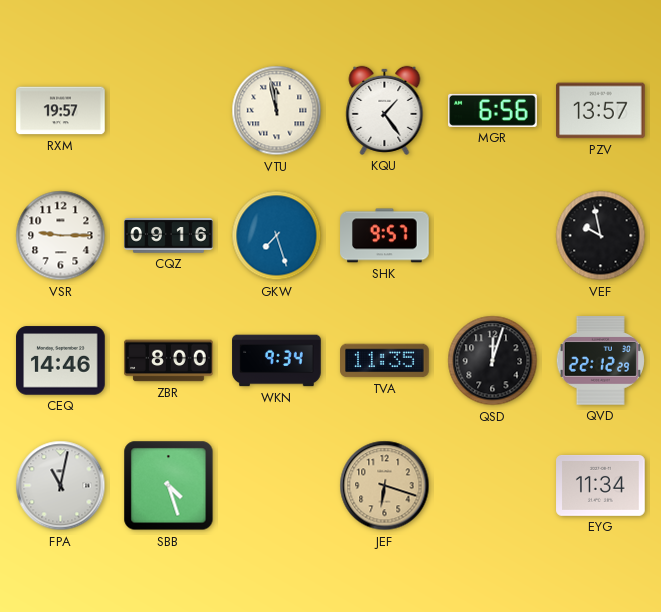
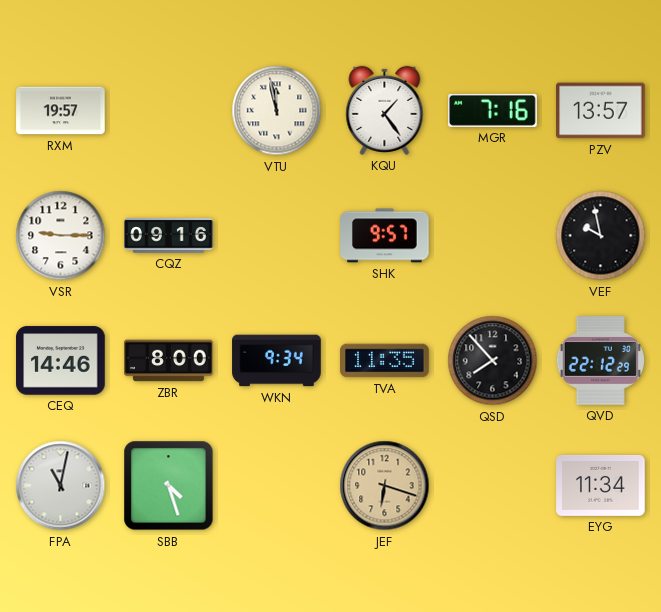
MGR: 6:56 -> 7:16
GKW: 7:27 -> none
QSD: 12:03 -> 7:53
